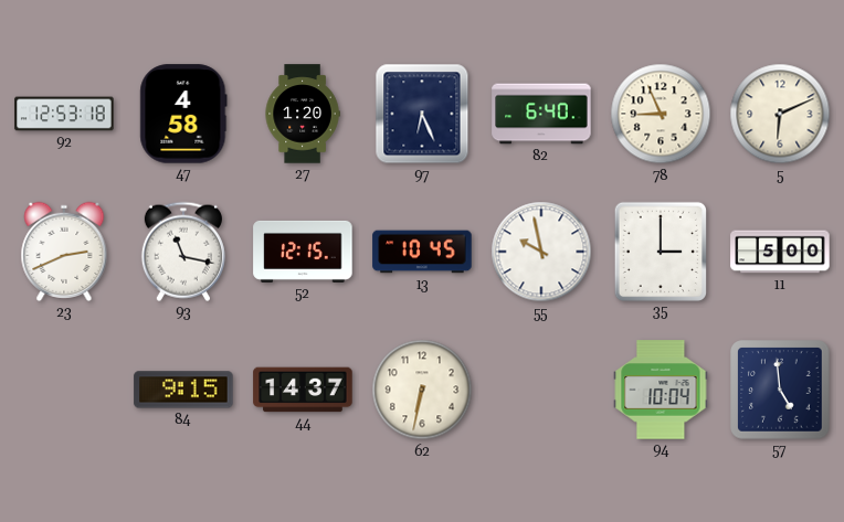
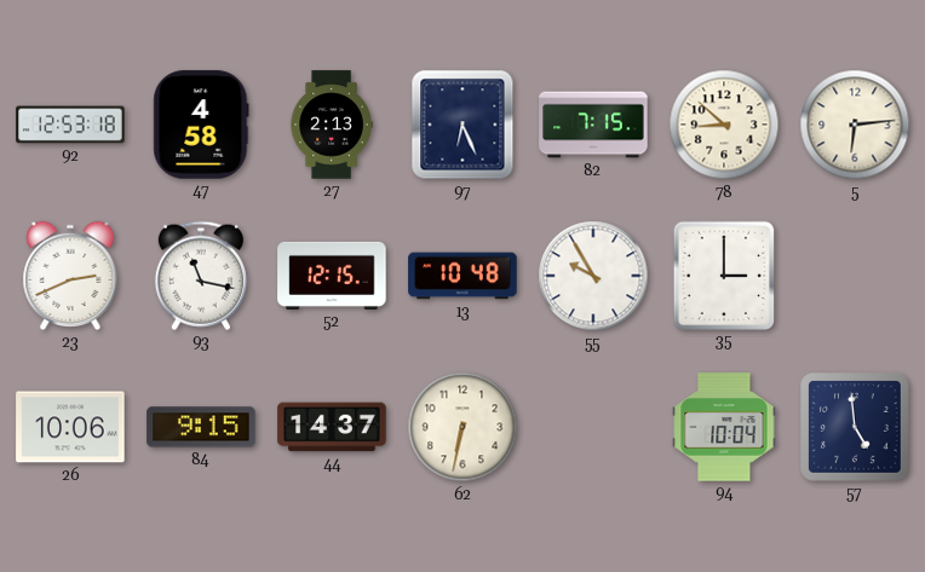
27: 1:20 -> 2:13
82: 6:40 -> 7:15
78: 8:56 -> 8:52
5: 6:11 -> 6:14
13: 10:45 -> 10:48
55: 9:58 -> 9:55
11: 5:00 -> none
26: none -> 10:06
